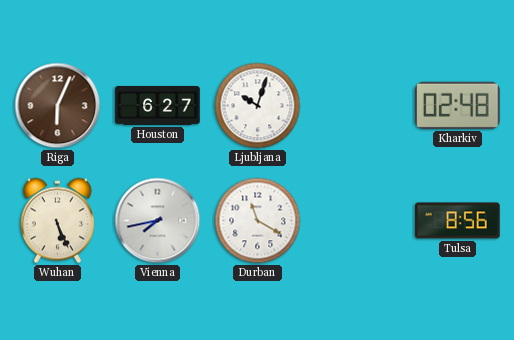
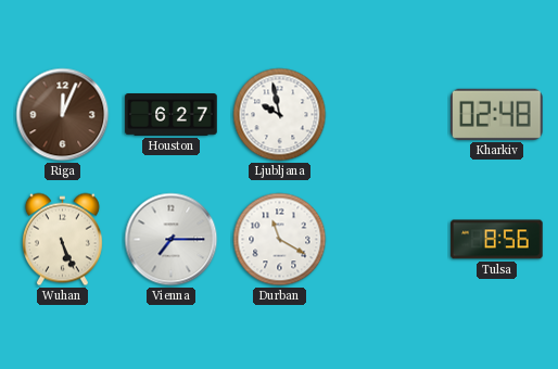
Riga: 6:04 -> 12:04
Ljubljana: 10:03 -> 9:58
Vienna: 7:43 -> 7:15
